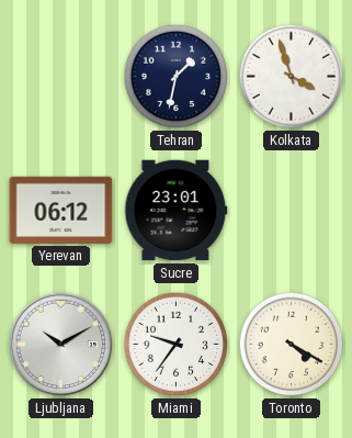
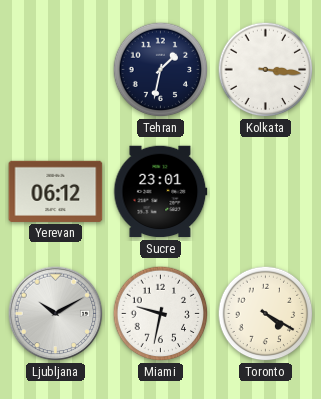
Kolkata: 3:57 -> 3:16
Miami: 9:36 -> 9:32
